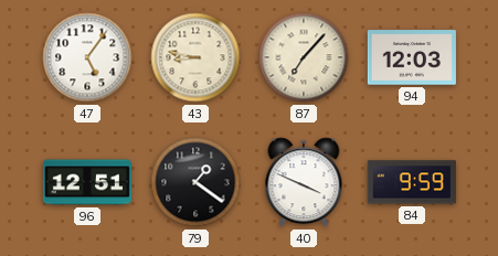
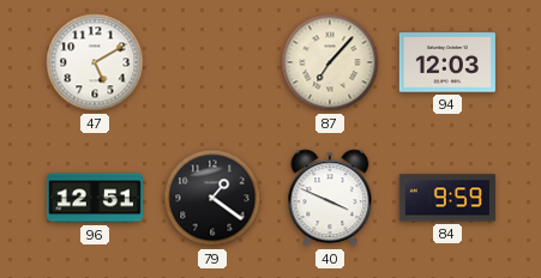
47: 5:06 -> 5:10
43: 8:47 -> none
